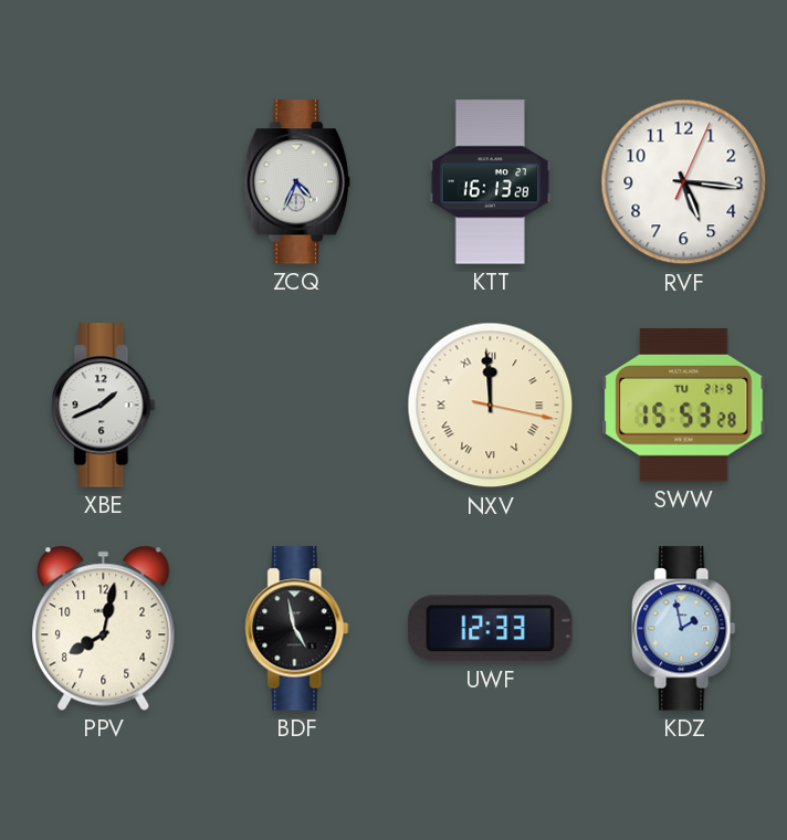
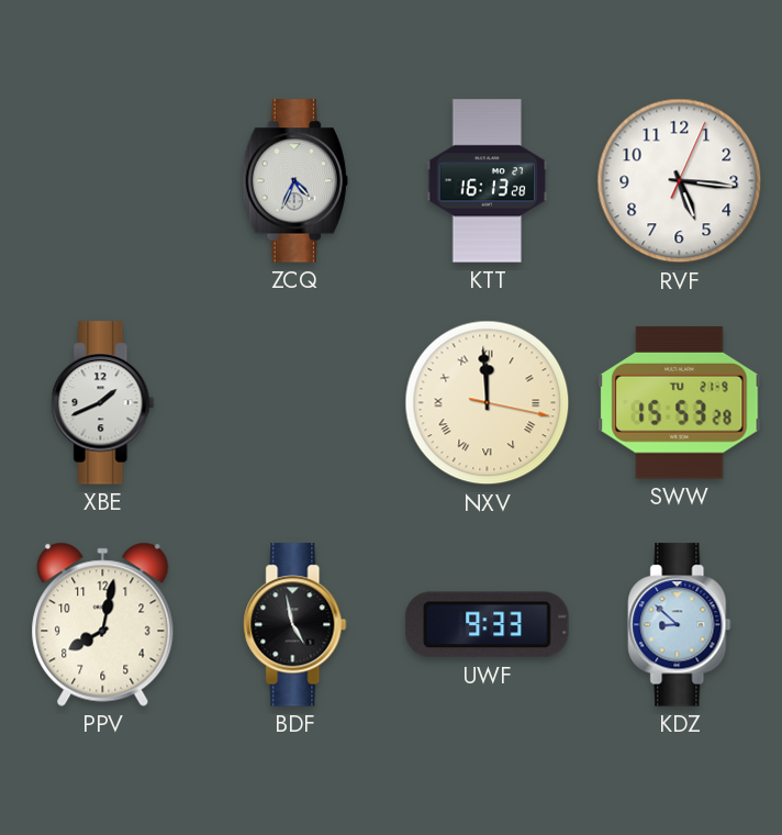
UWF: 12:33 -> 9:33
KDZ: 1:58 -> 8:52
